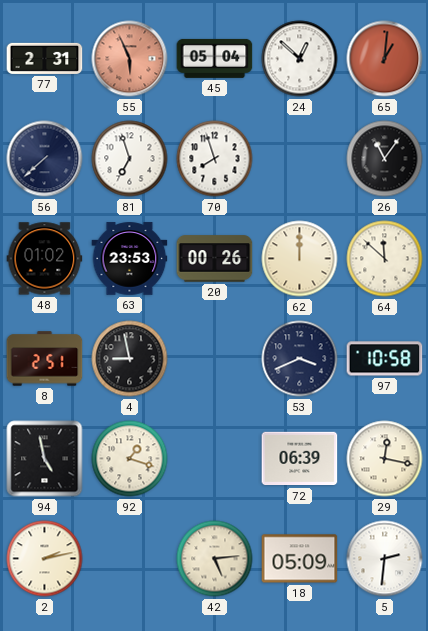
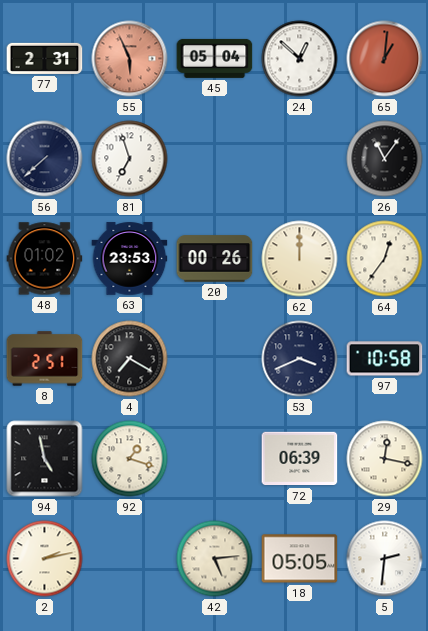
70: 7:57 -> none
64: 11:52 -> 12:36
4: 8:58 -> 7:20
18: 05:09 -> 05:05
